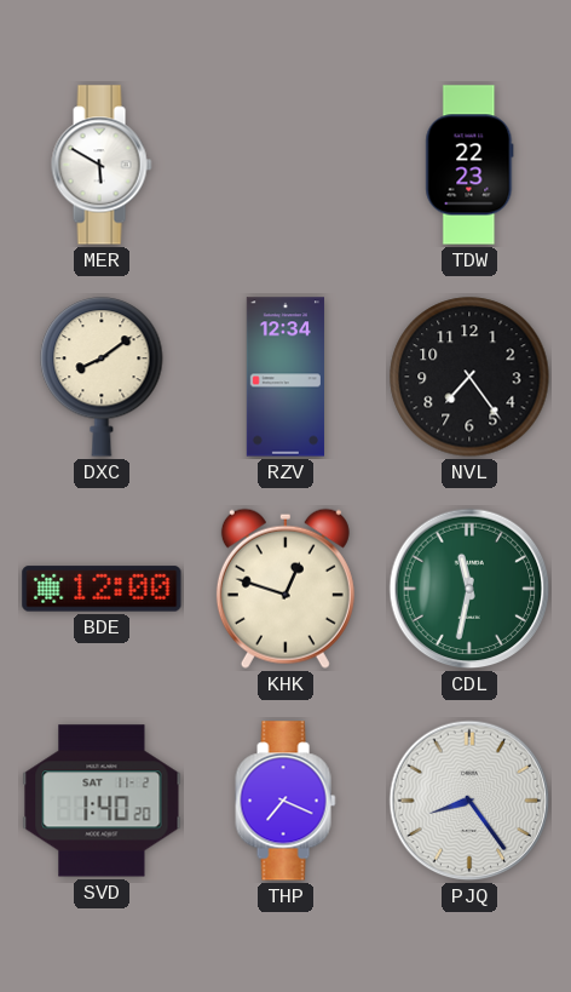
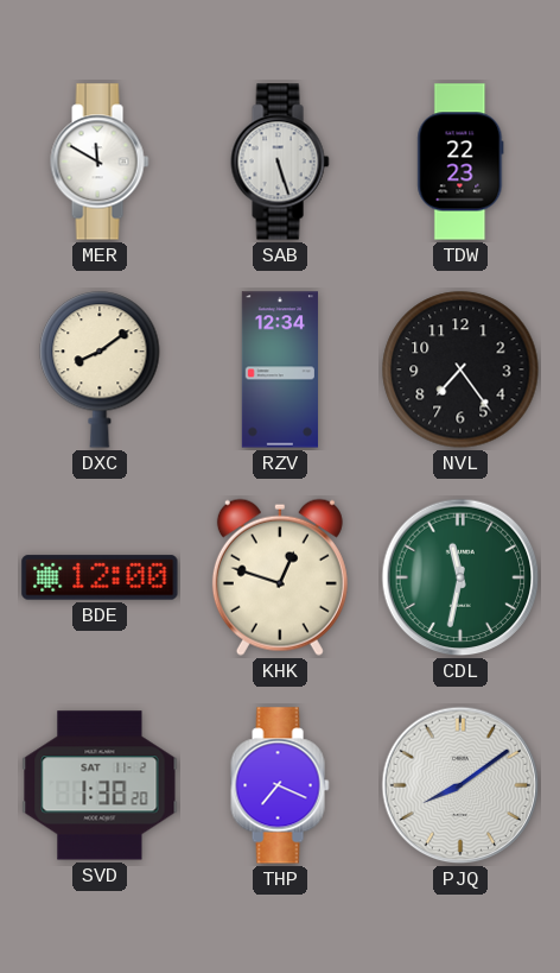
MER: 5:50 -> 11:50
SAB: none -> 5:27
SVD: 1:40 -> 1:38
PJQ: 8:24 -> 8:09
